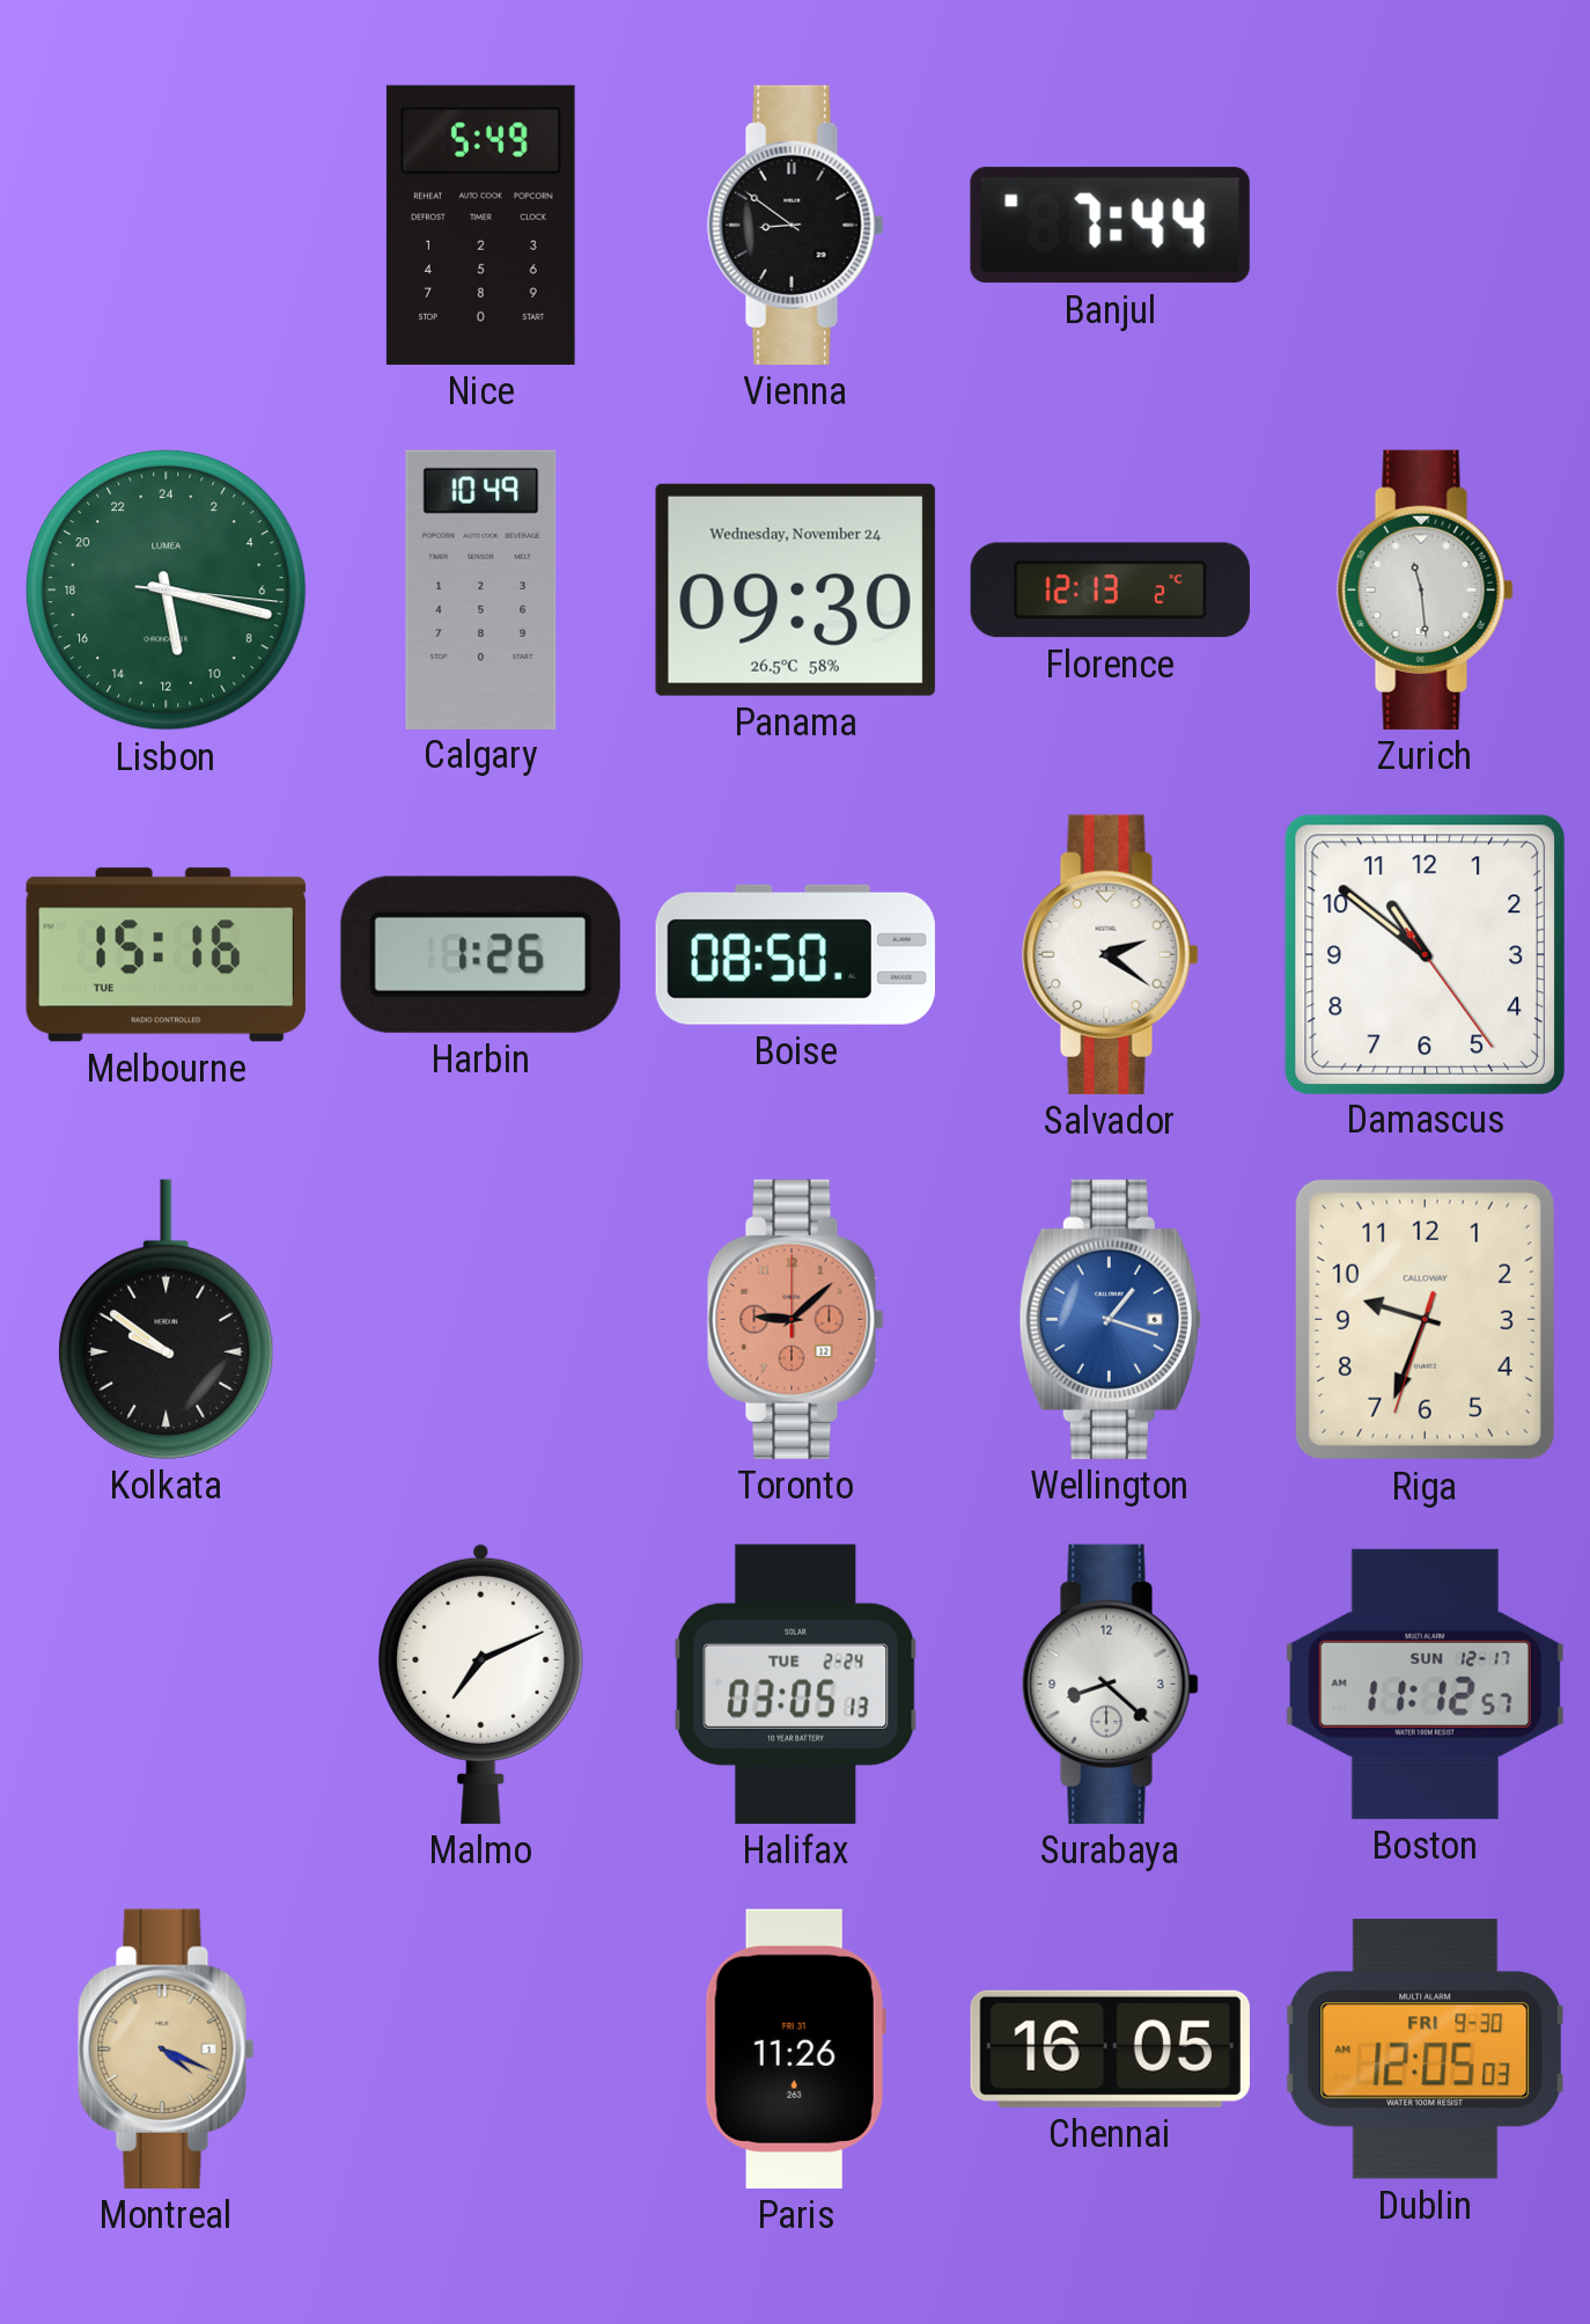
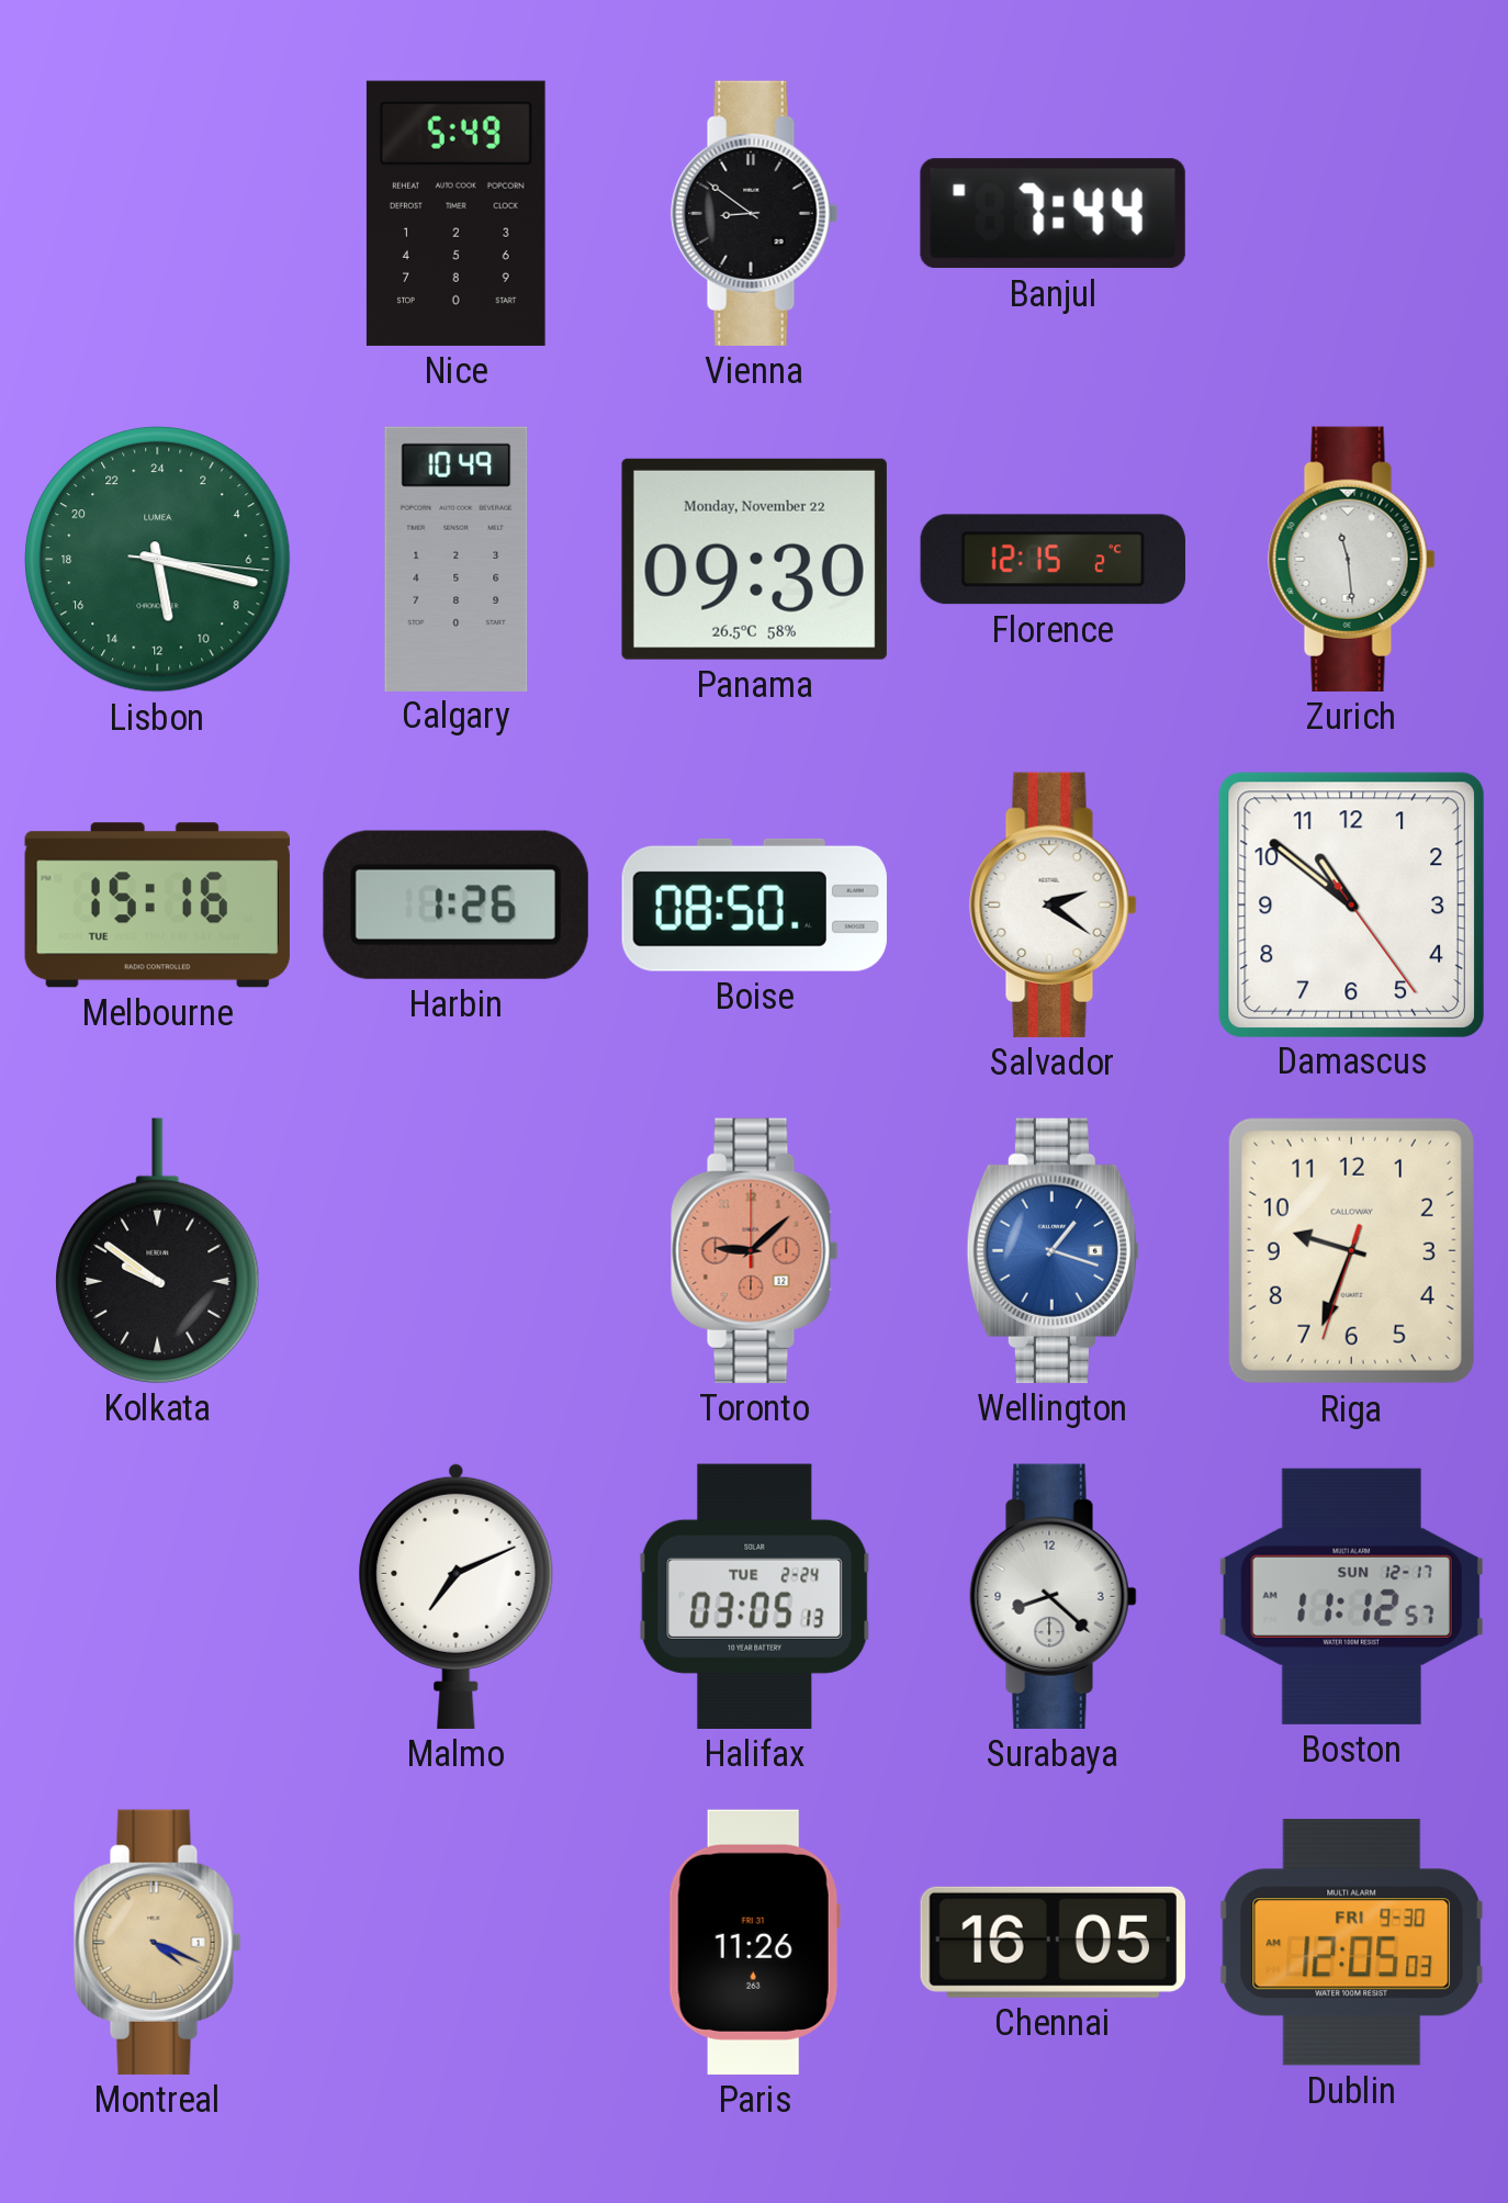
Panama date: Wednesday, November 24 -> Monday, November 22
Florence: 12:13 -> 12:15
